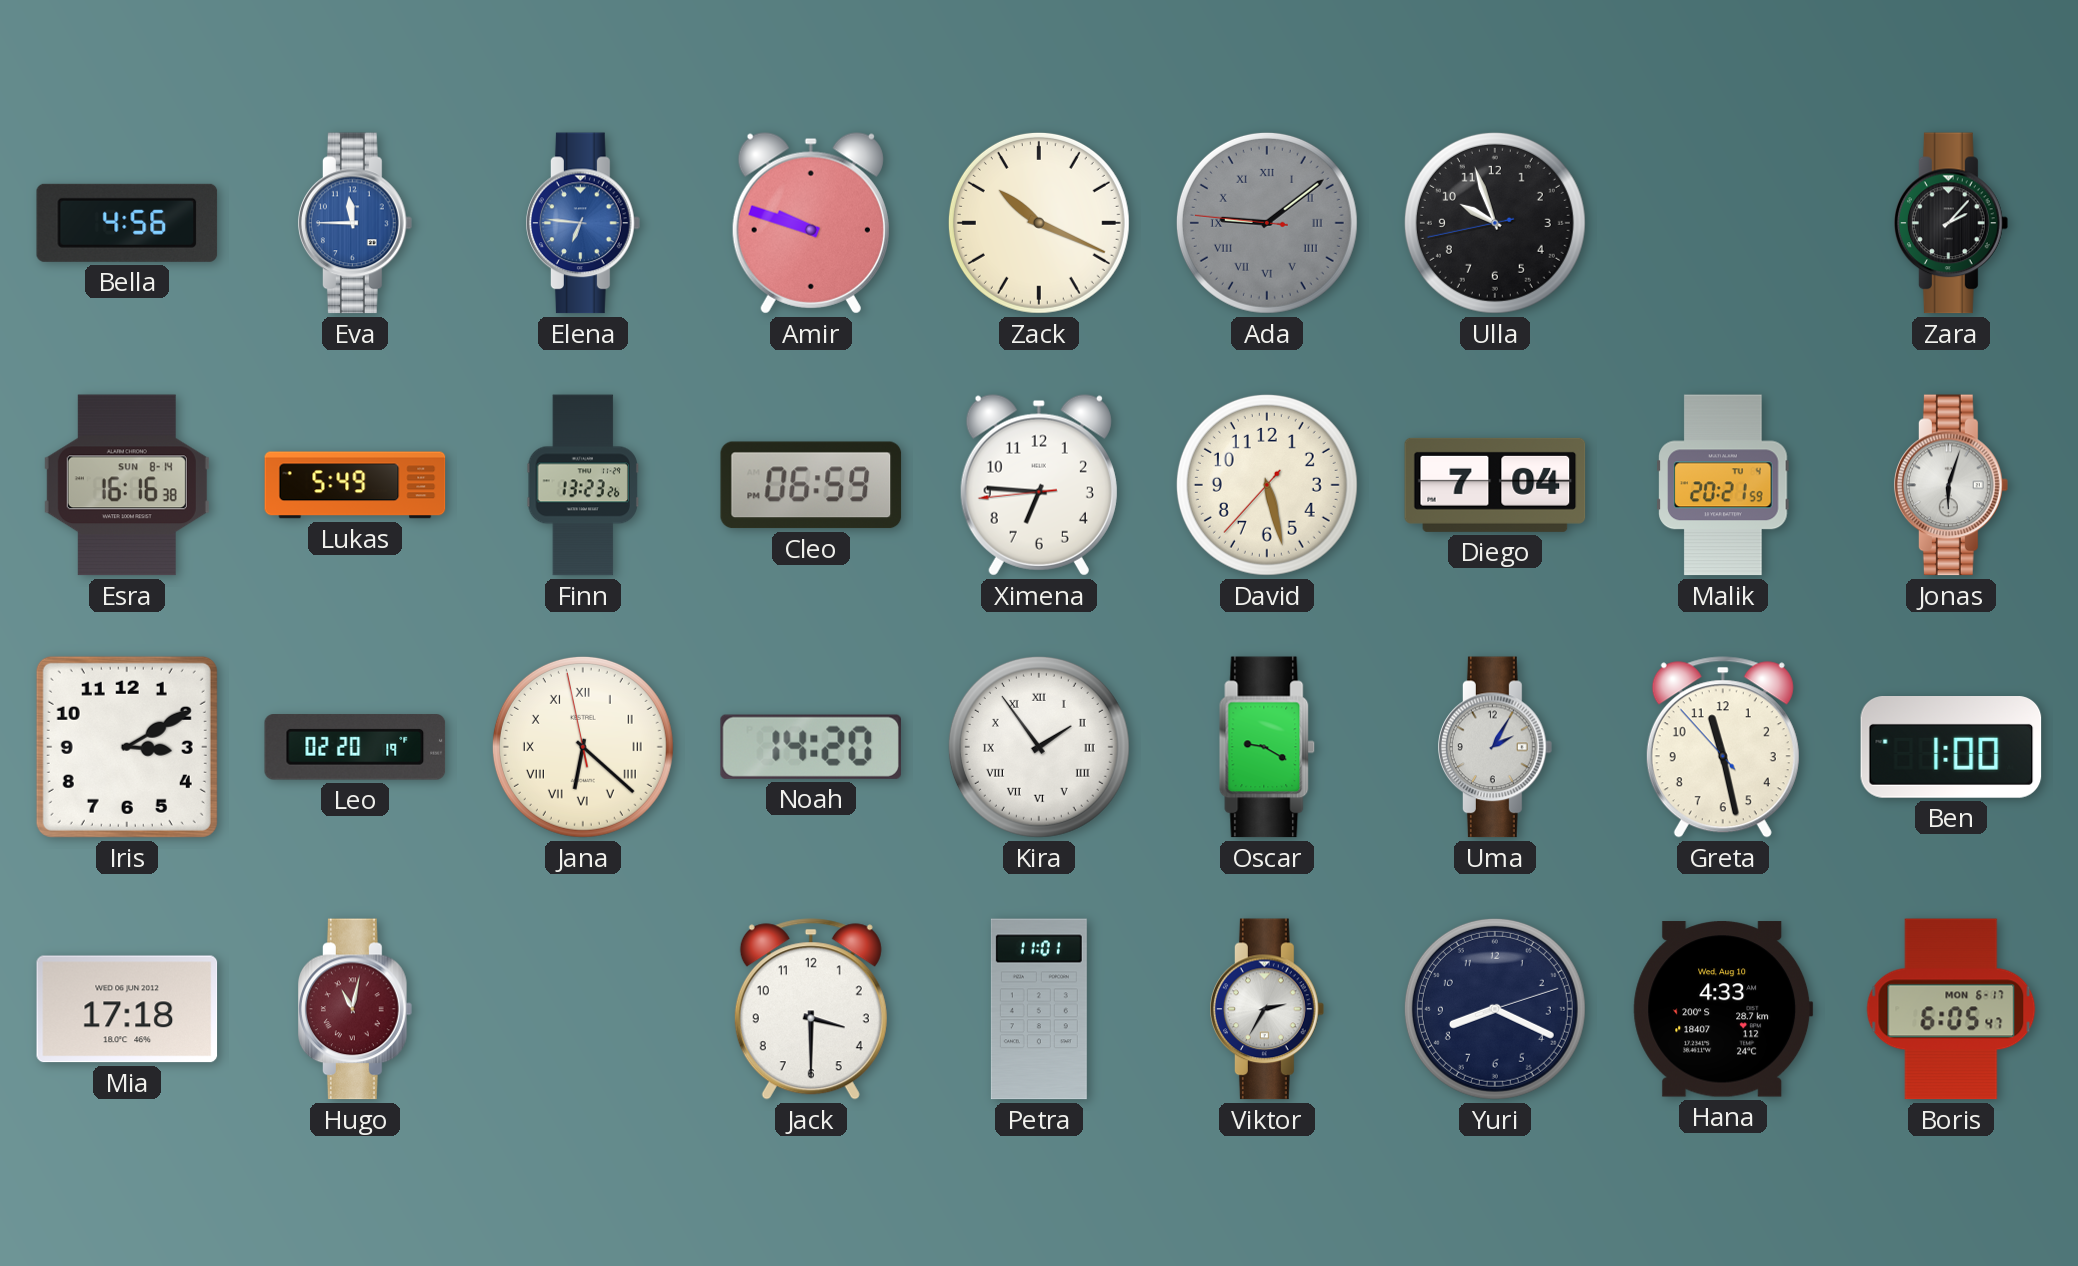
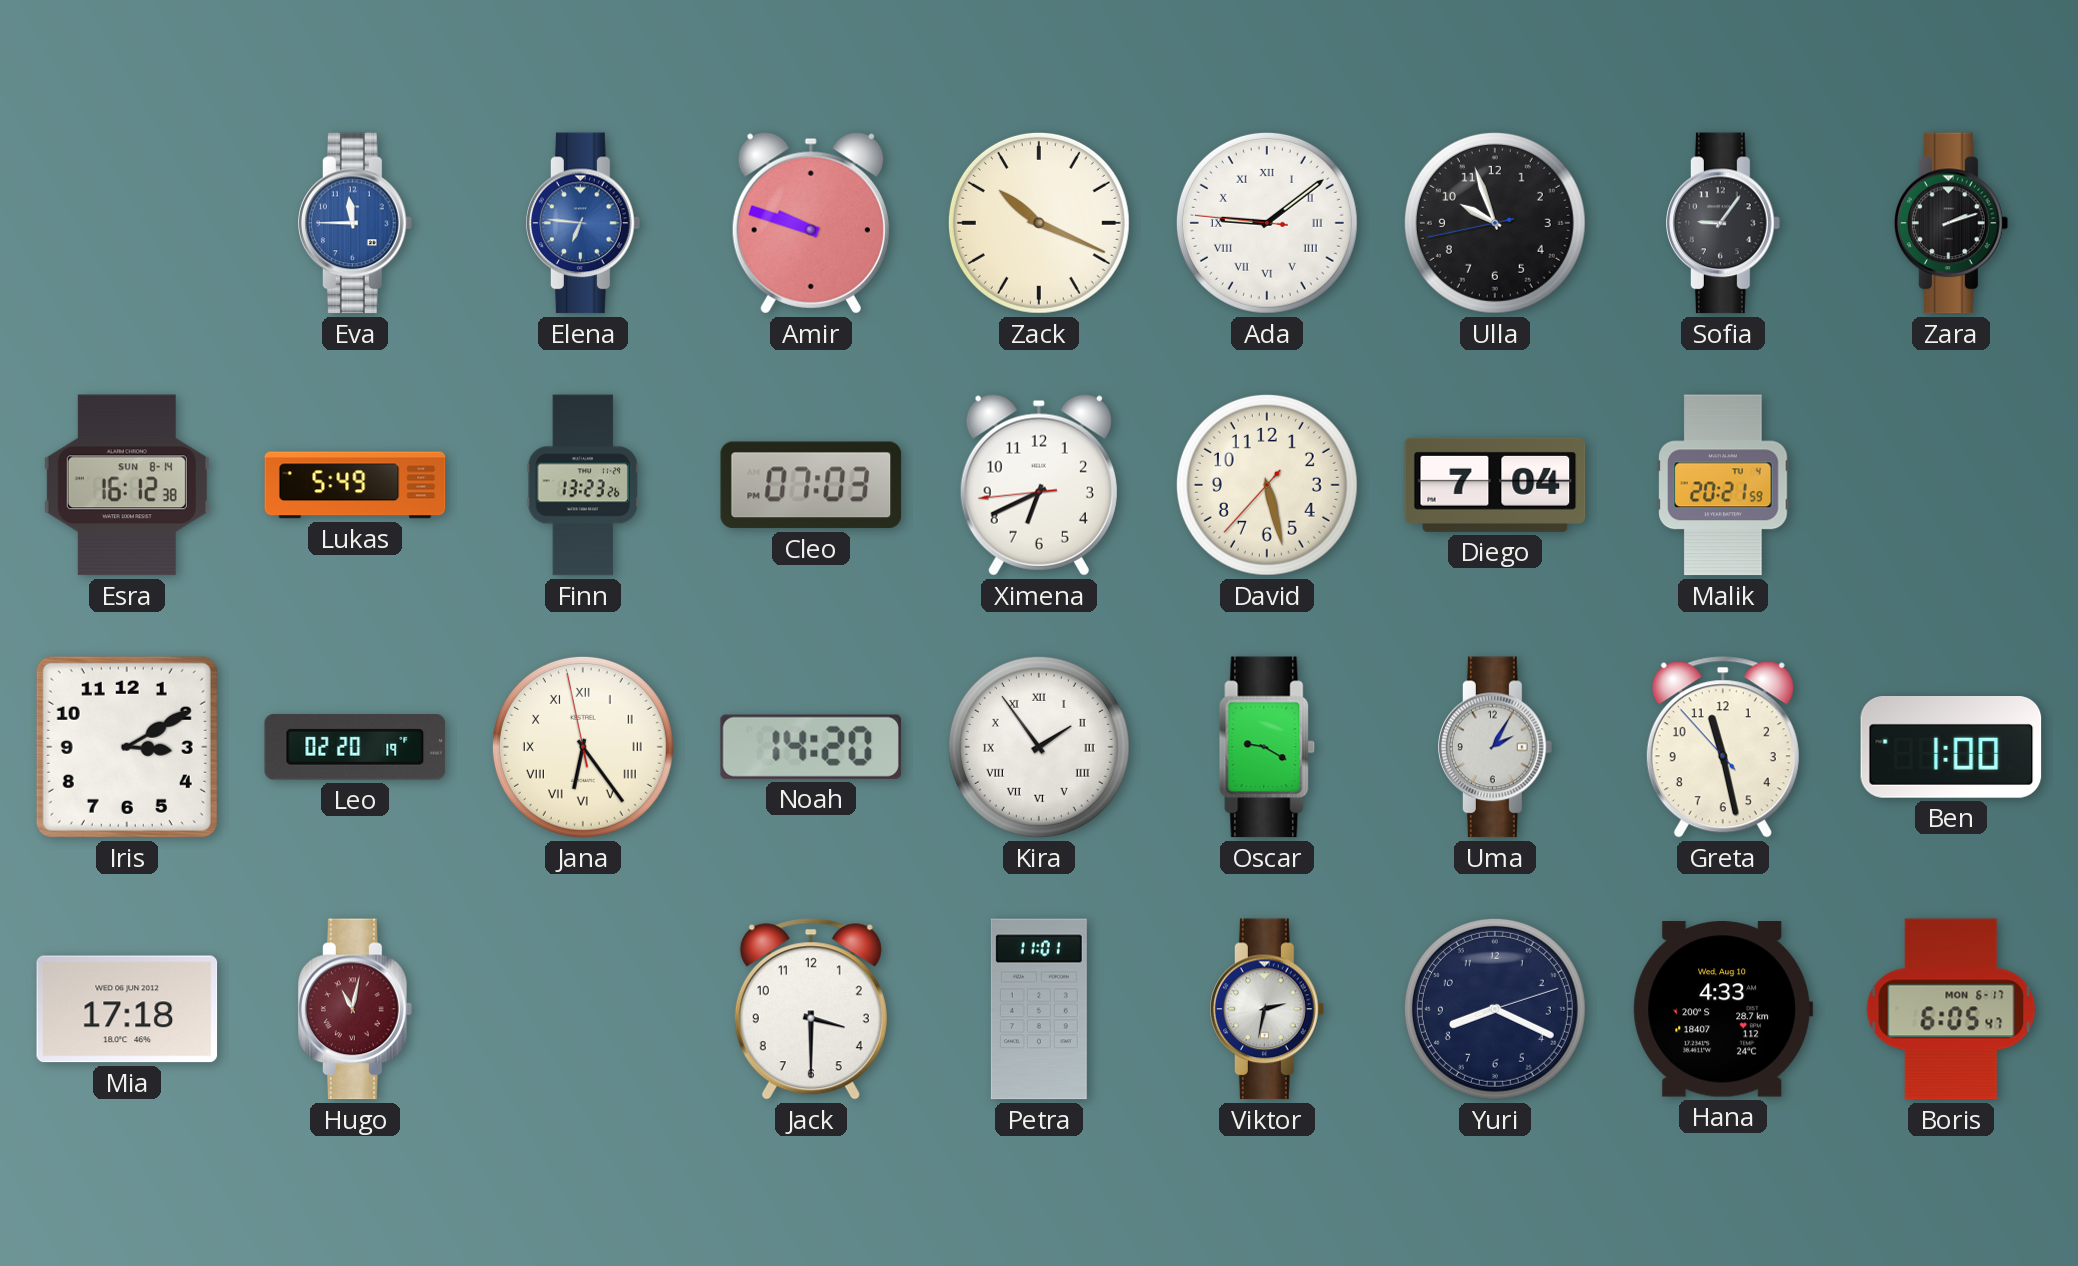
Bella: 4:56 -> none
Ada dial: grey -> white
Sofia: none -> 9:06
Zara: 2:07 -> 2:12
Esra: 16:16 -> 16:12
Cleo: 06:59 -> 07:03
Ximena: 6:45 -> 6:40
Jonas: 6:03 -> none
Jana: 6:21 -> 6:23
Viktor: 2:35 -> 2:32
